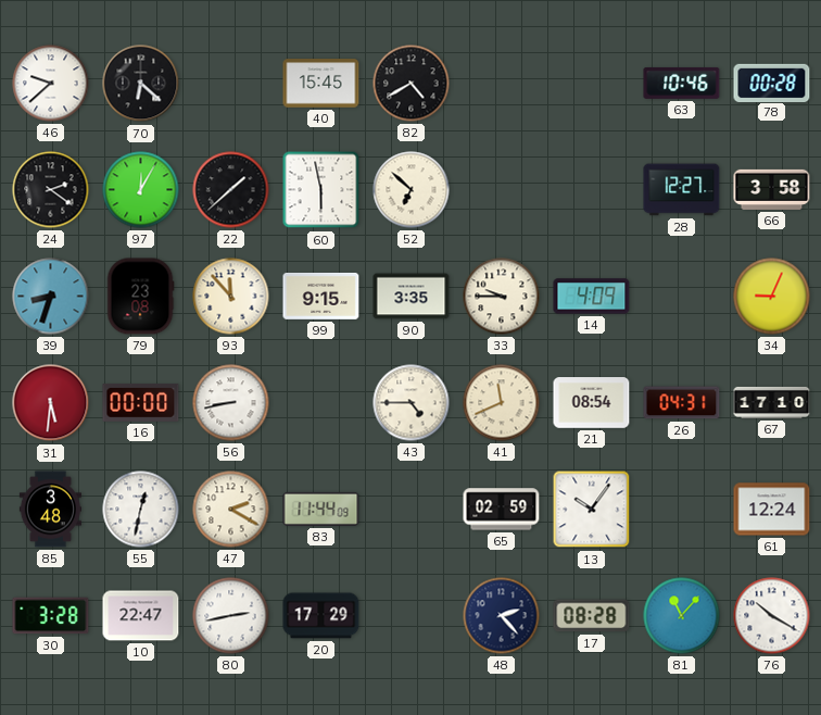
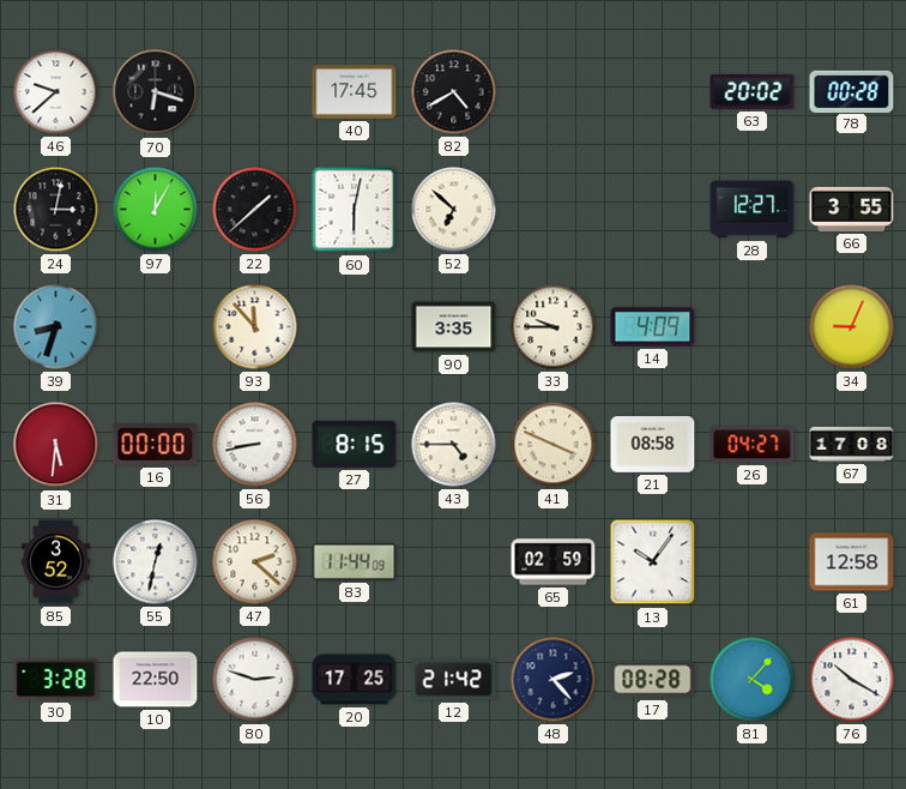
70: 6:22 -> 6:18
40: 15:45 -> 17:45
63: 10:46 -> 20:02
24: 2:21 -> 3:02
60: 5:58 -> 6:02
66: 3:58 -> 3:55
79: 23:08 -> none
99: 9:15 -> none
27: none -> 8:15
41: 11:41 -> 3:49
21: 08:54 -> 08:58
26: 04:31 -> 04:27
67: 17:10 -> 17:08
85: 3:48 -> 3:52
47: 2:20 -> 2:22
61: 12:24 -> 12:58
10: 22:47 -> 22:50
80: 2:43 -> 2:48
20: 17:29 -> 17:25
12: none -> 21:42
81: 11:07 -> 4:07
